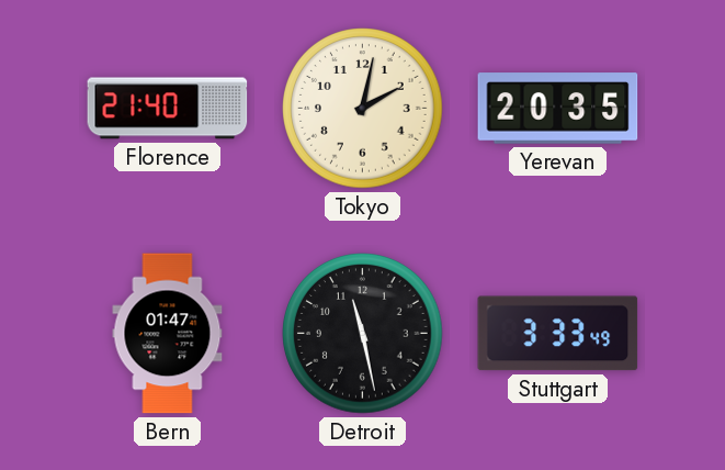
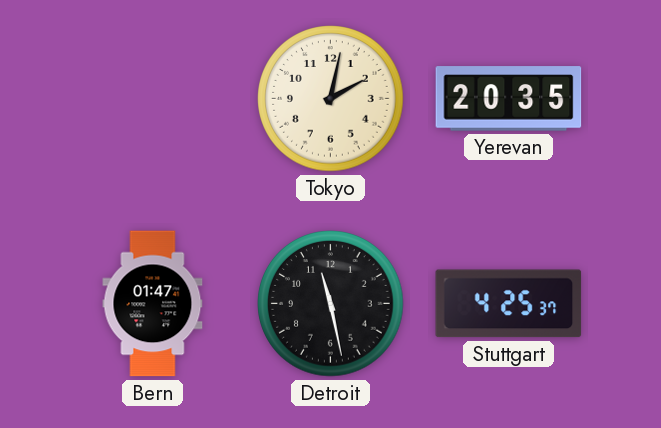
Florence: 21:40 -> none
Stuttgart: 3:33 -> 4:25
